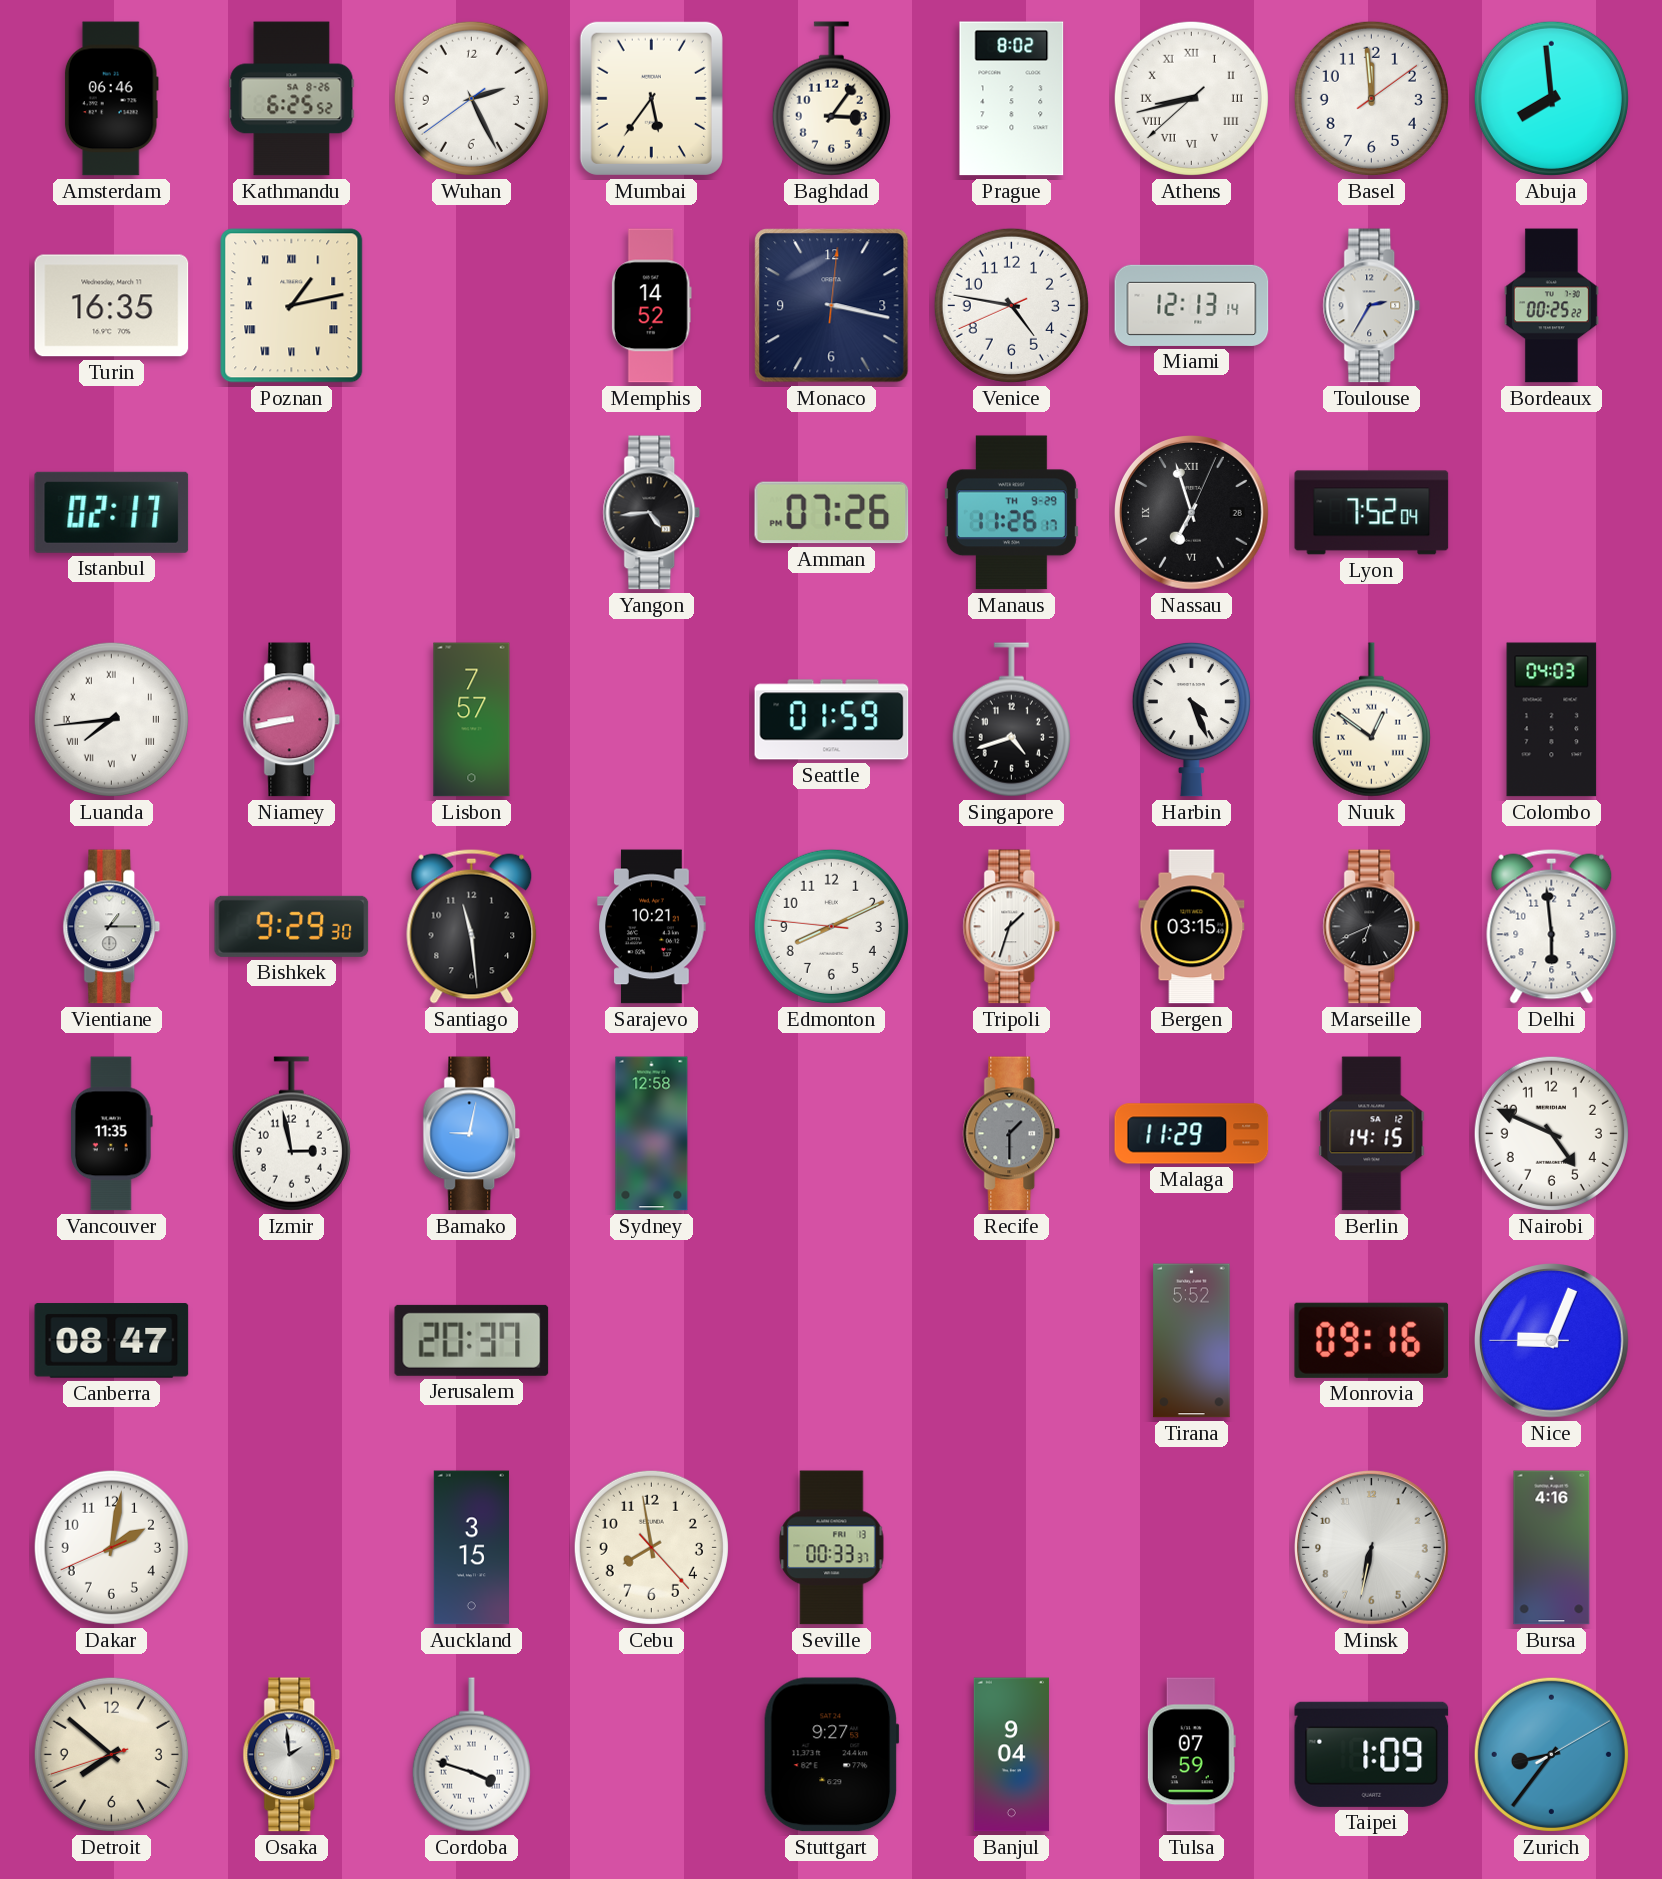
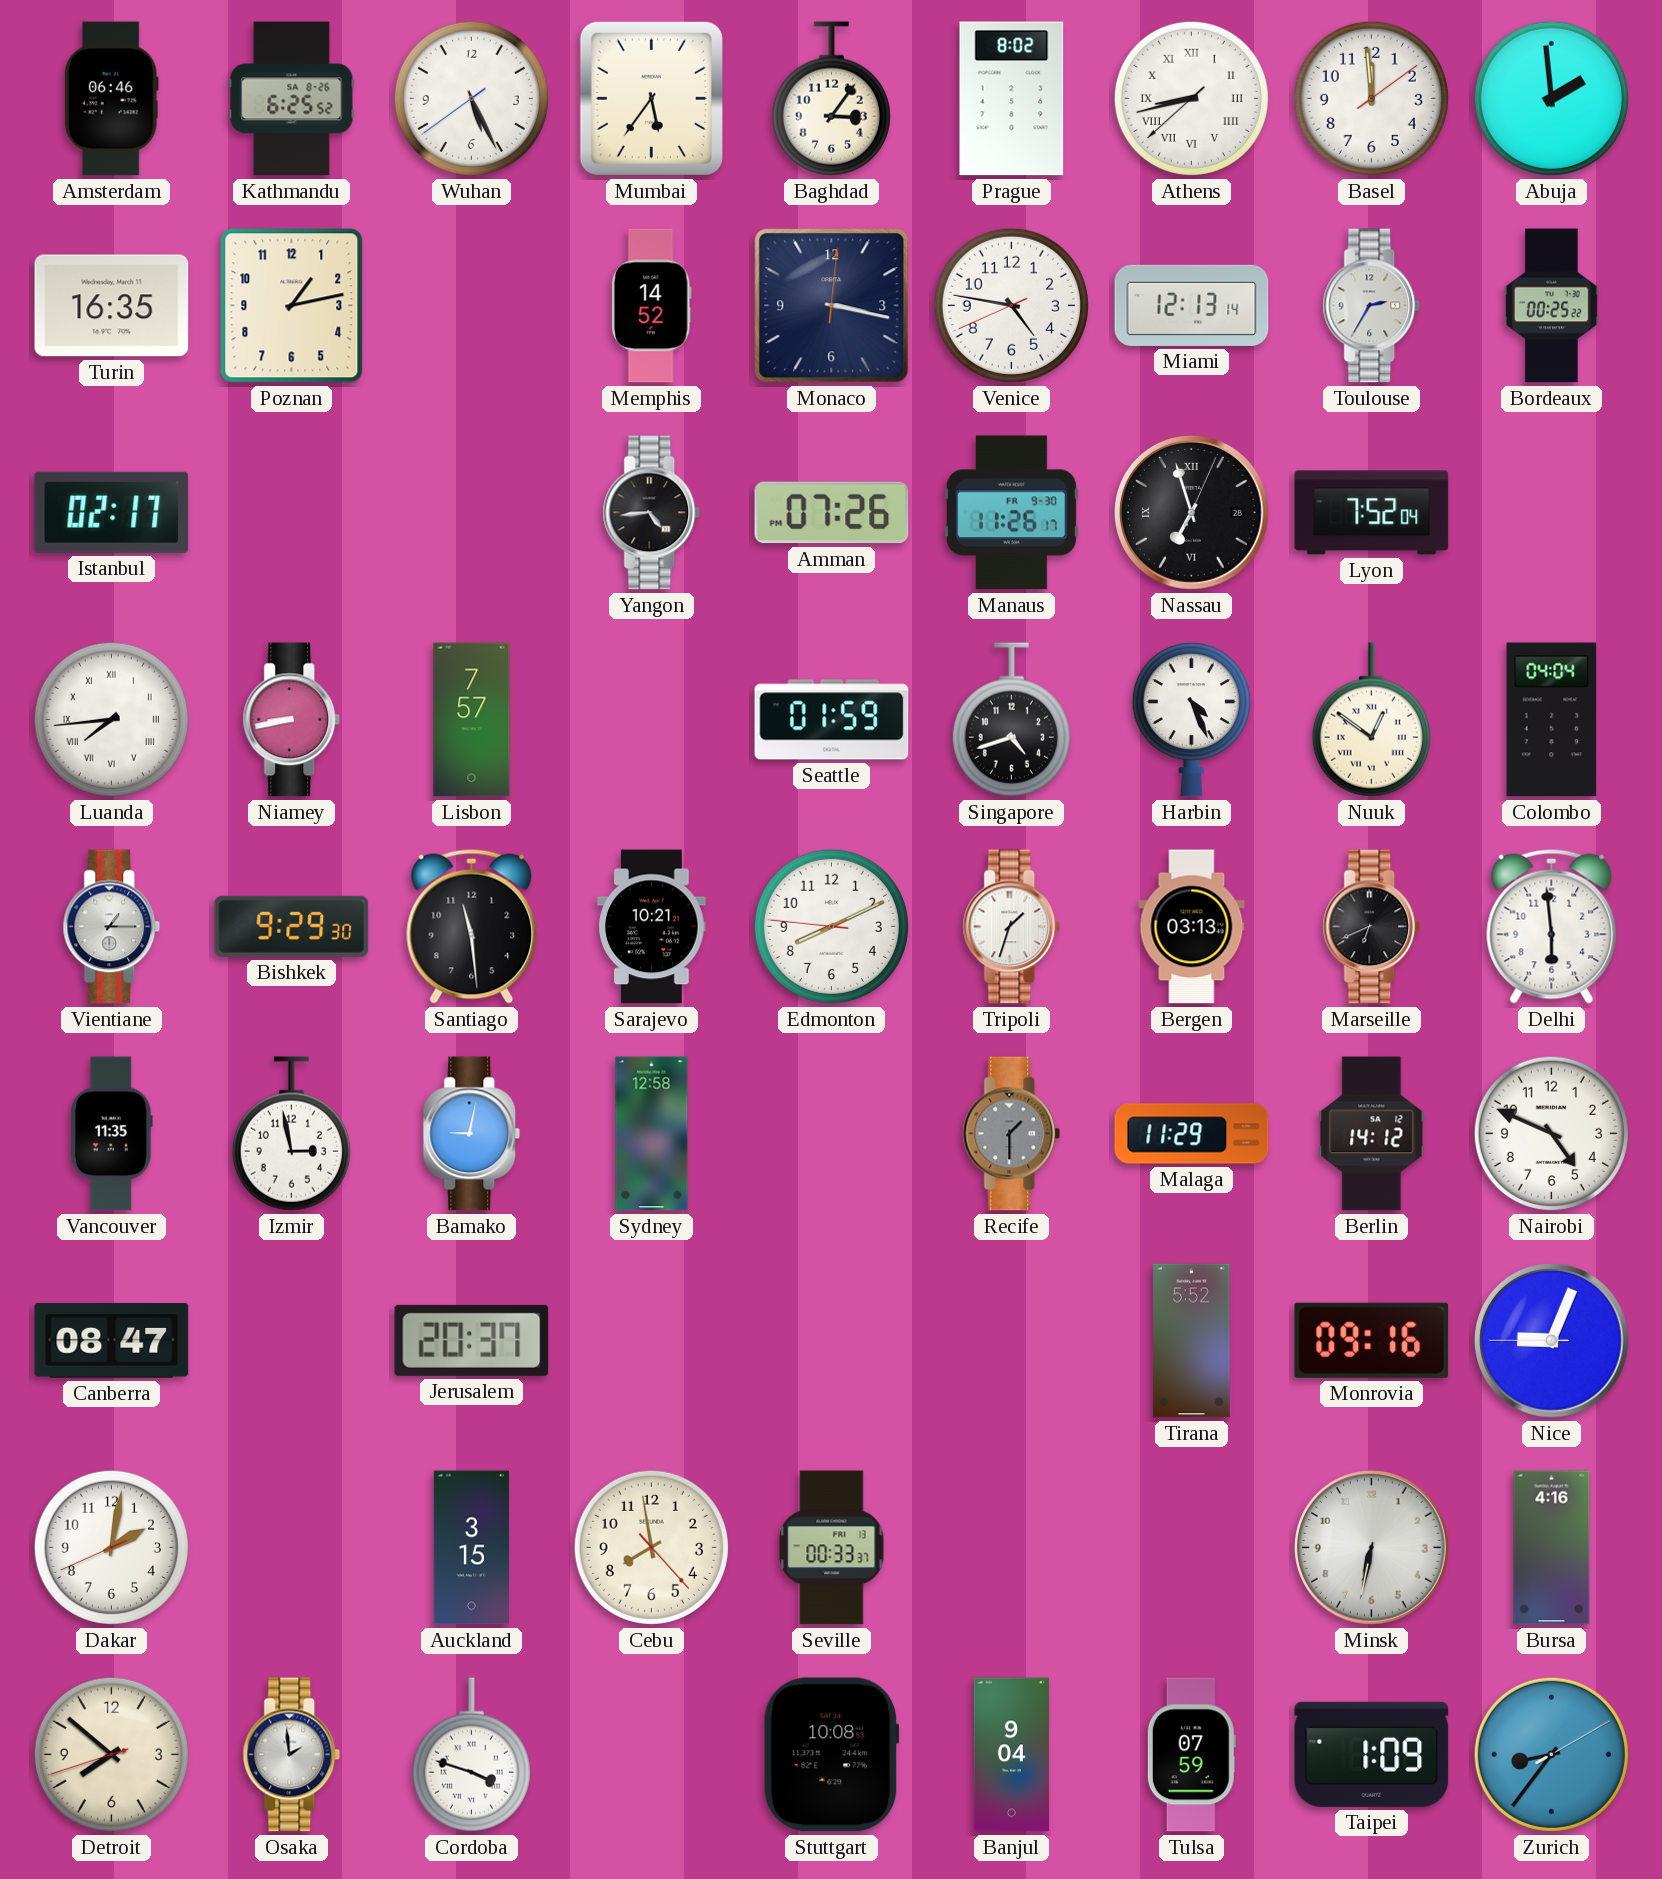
Wuhan: 2:25 -> 5:25
Abuja: 7:59 -> 1:59
Poznan numerals: Roman -> Arabic
Manaus date: TH 9-29 -> FR 9-30
Colombo: 04:03 -> 04:04
Bergen: 03:15 -> 03:13
Berlin: 14:15 -> 14:12
Stuttgart: 9:27 -> 10:08
